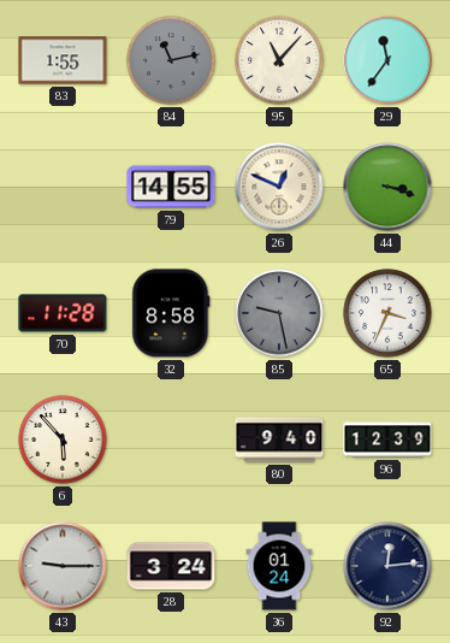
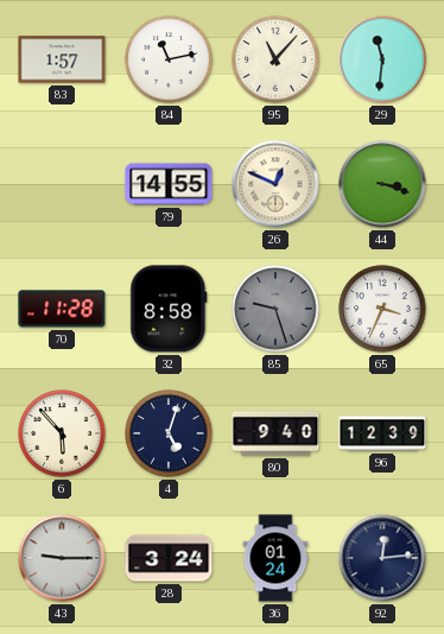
83: 1:55 -> 1:57
84 dial: grey -> white
29: 11:36 -> 11:31
85: 9:28 -> 9:27
4: none -> 5:03
